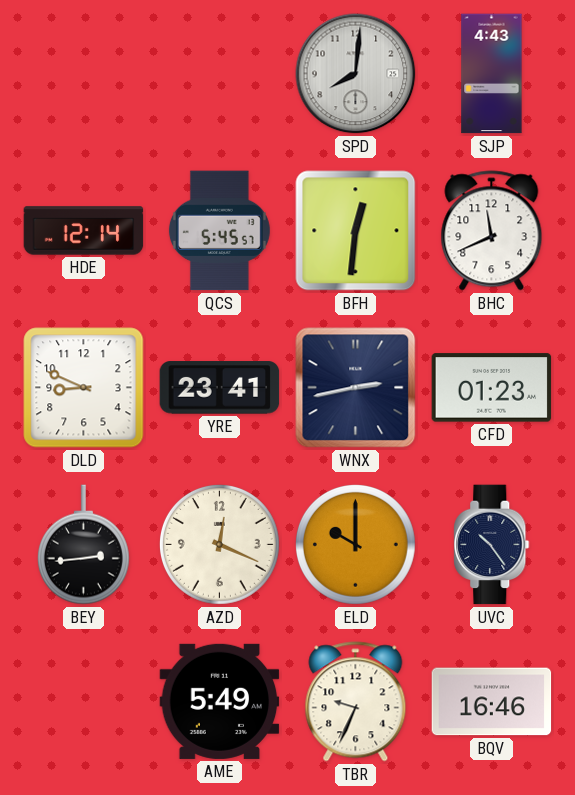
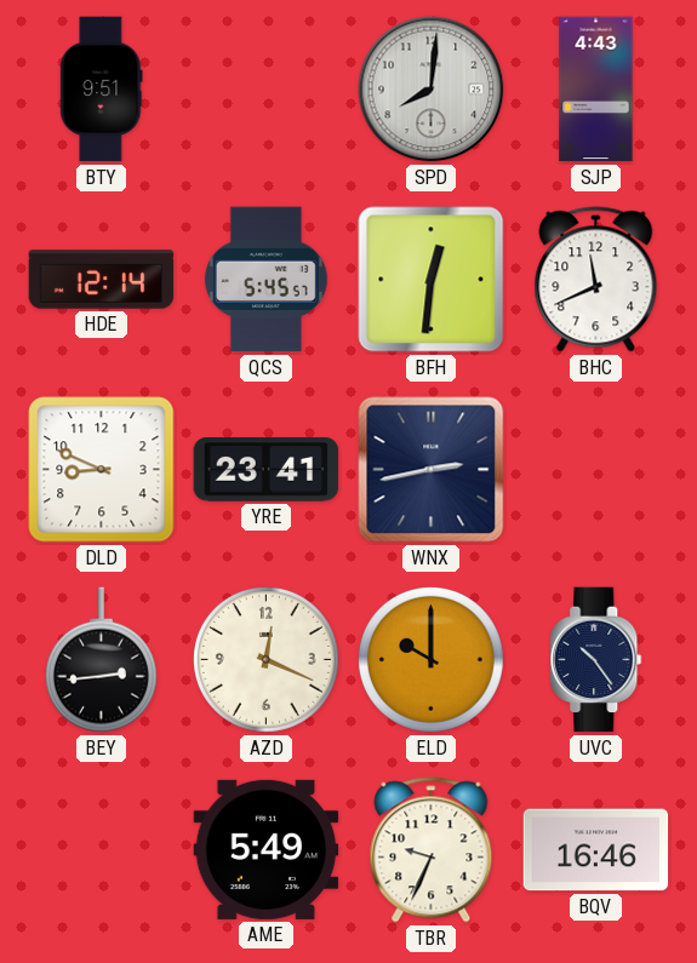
BTY: none -> 9:51
CFD: 01:23 -> none
